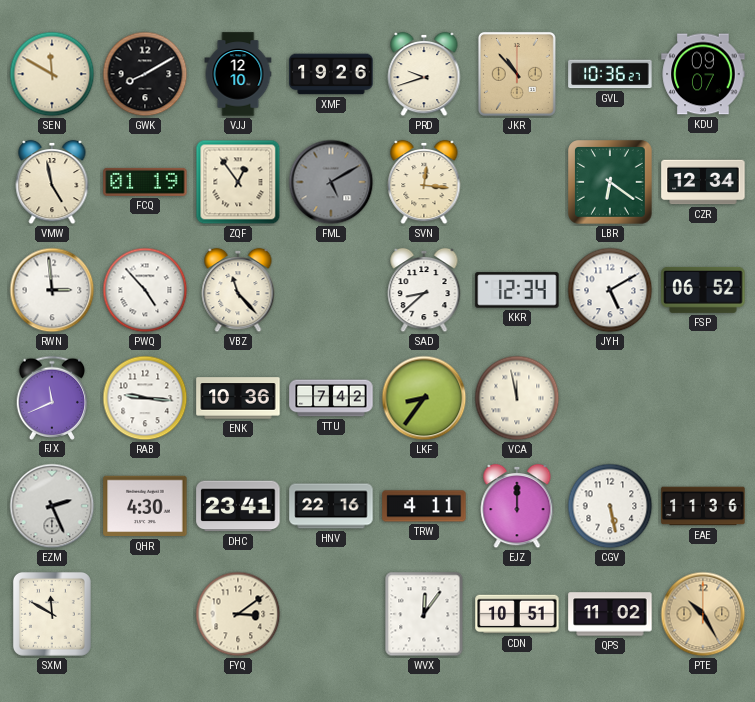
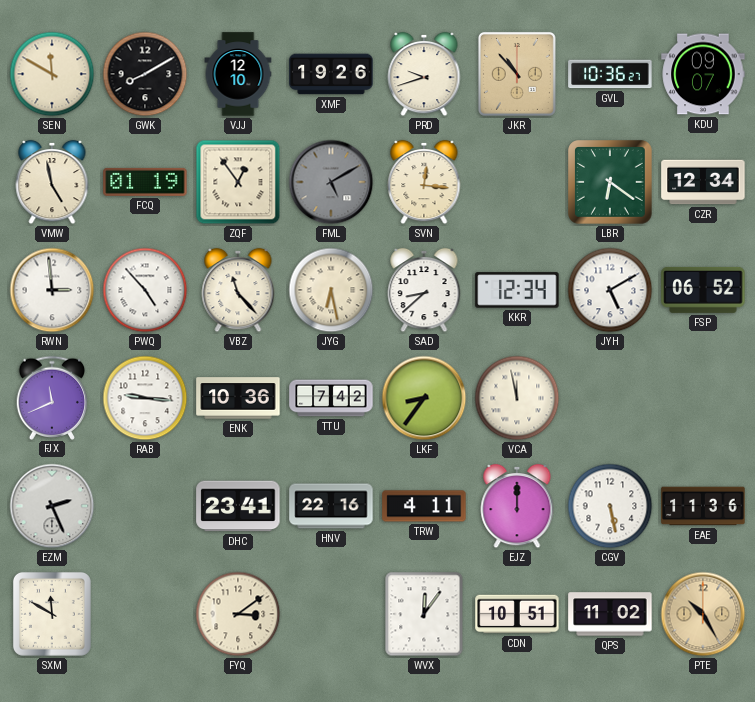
JYG: none -> 6:28
QHR: 4:30 -> none
